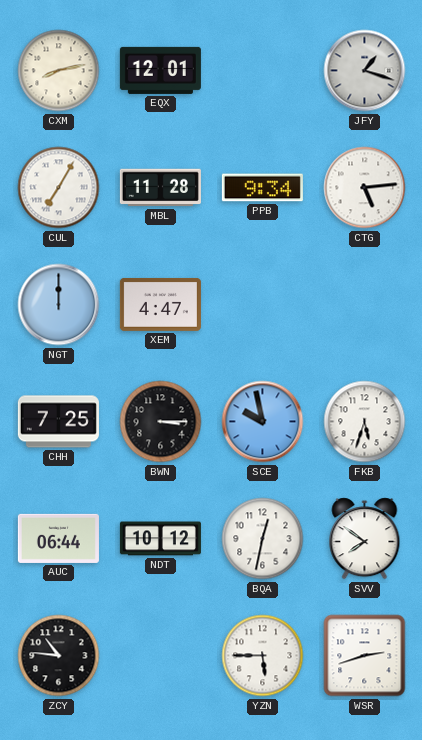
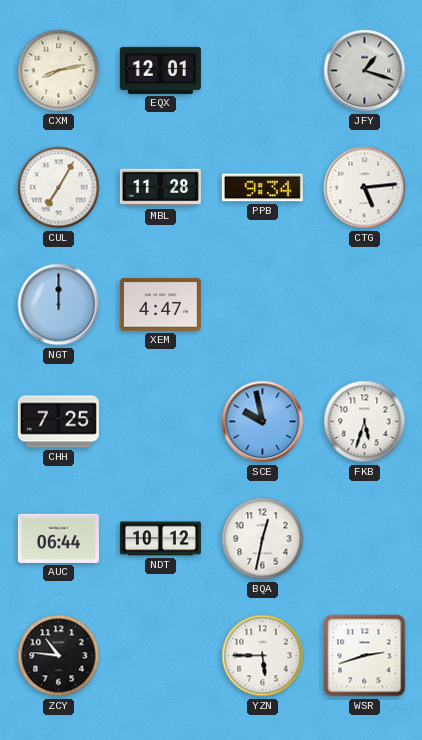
BWN: 3:15 -> none
SVV: 7:51 -> none
